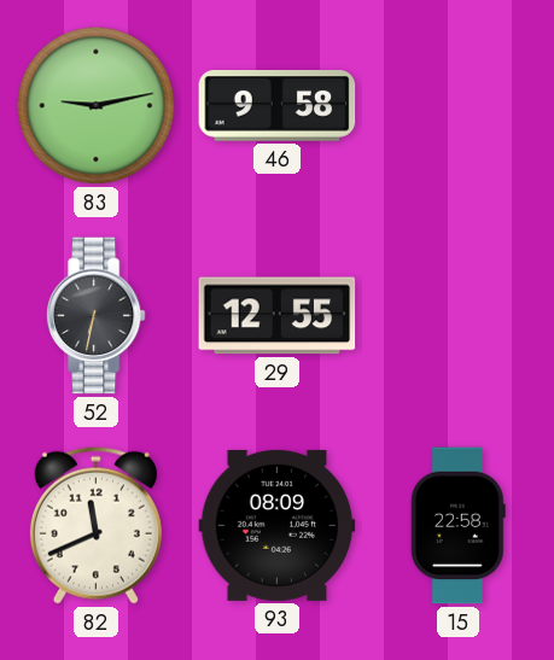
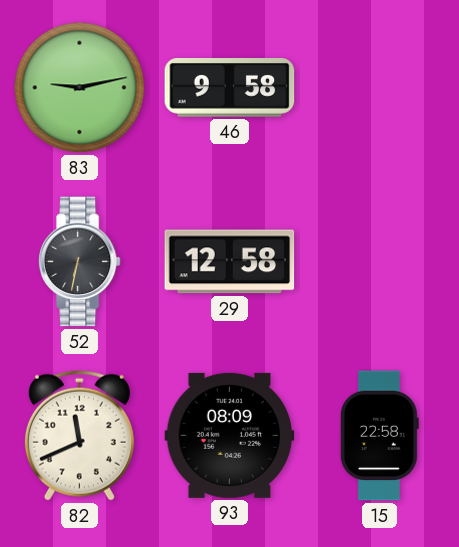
29: 12:55 -> 12:58
